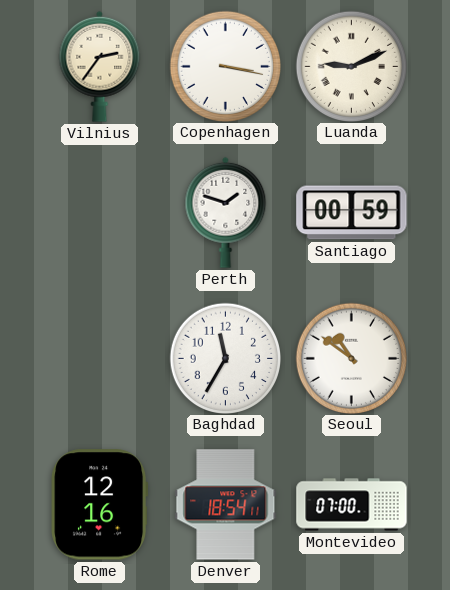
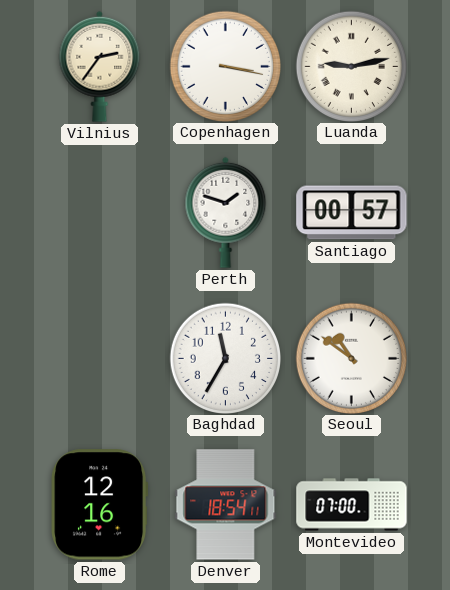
Luanda: 9:11 -> 9:13
Santiago: 00:59 -> 00:57
